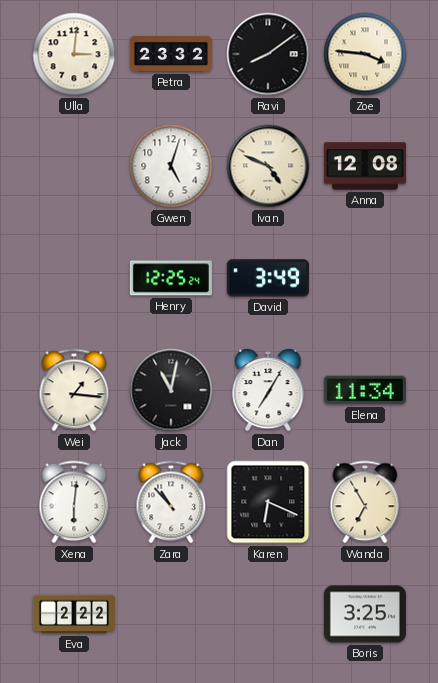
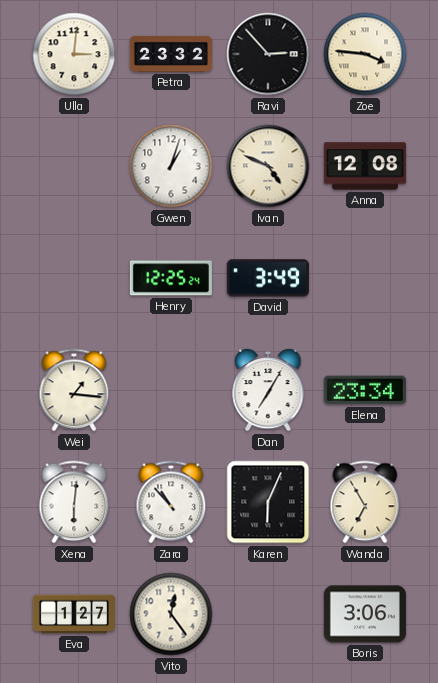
Ravi: 8:09 -> 2:53
Gwen: 5:03 -> 1:03
Jack: 11:02 -> none
Elena: 11:34 -> 23:34
Karen: 6:19 -> 6:04
Eva: 2:22 -> 1:27
Vito: none -> 12:24
Boris: 3:25 -> 3:06
